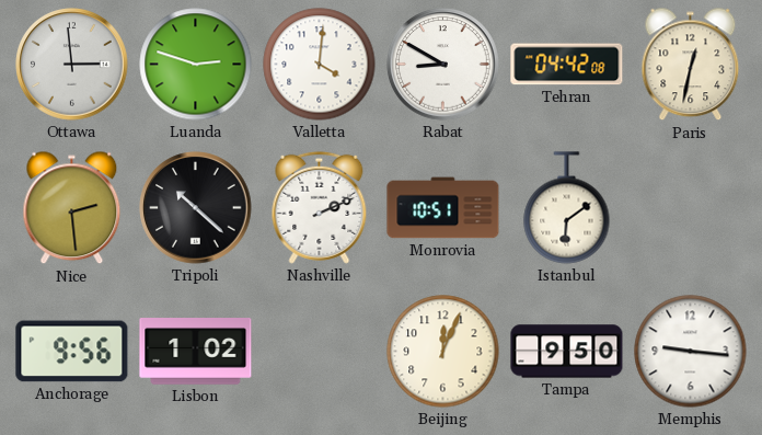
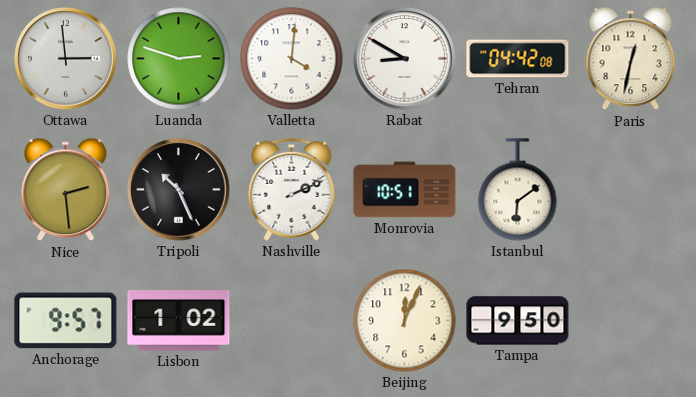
Tripoli: 10:22 -> 10:26
Anchorage: 9:56 -> 9:57
Memphis: 9:16 -> none
